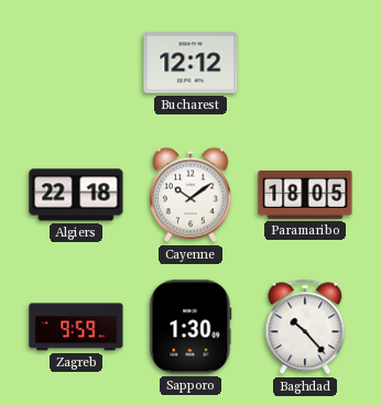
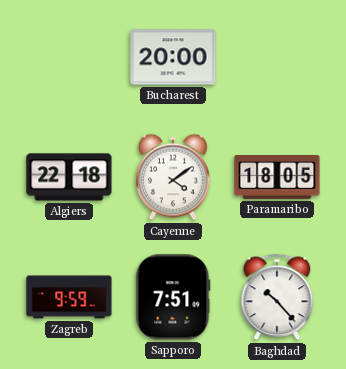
Bucharest: 12:12 -> 20:00
Cayenne: 10:09 -> 4:09
Sapporo: 1:30 -> 7:51
